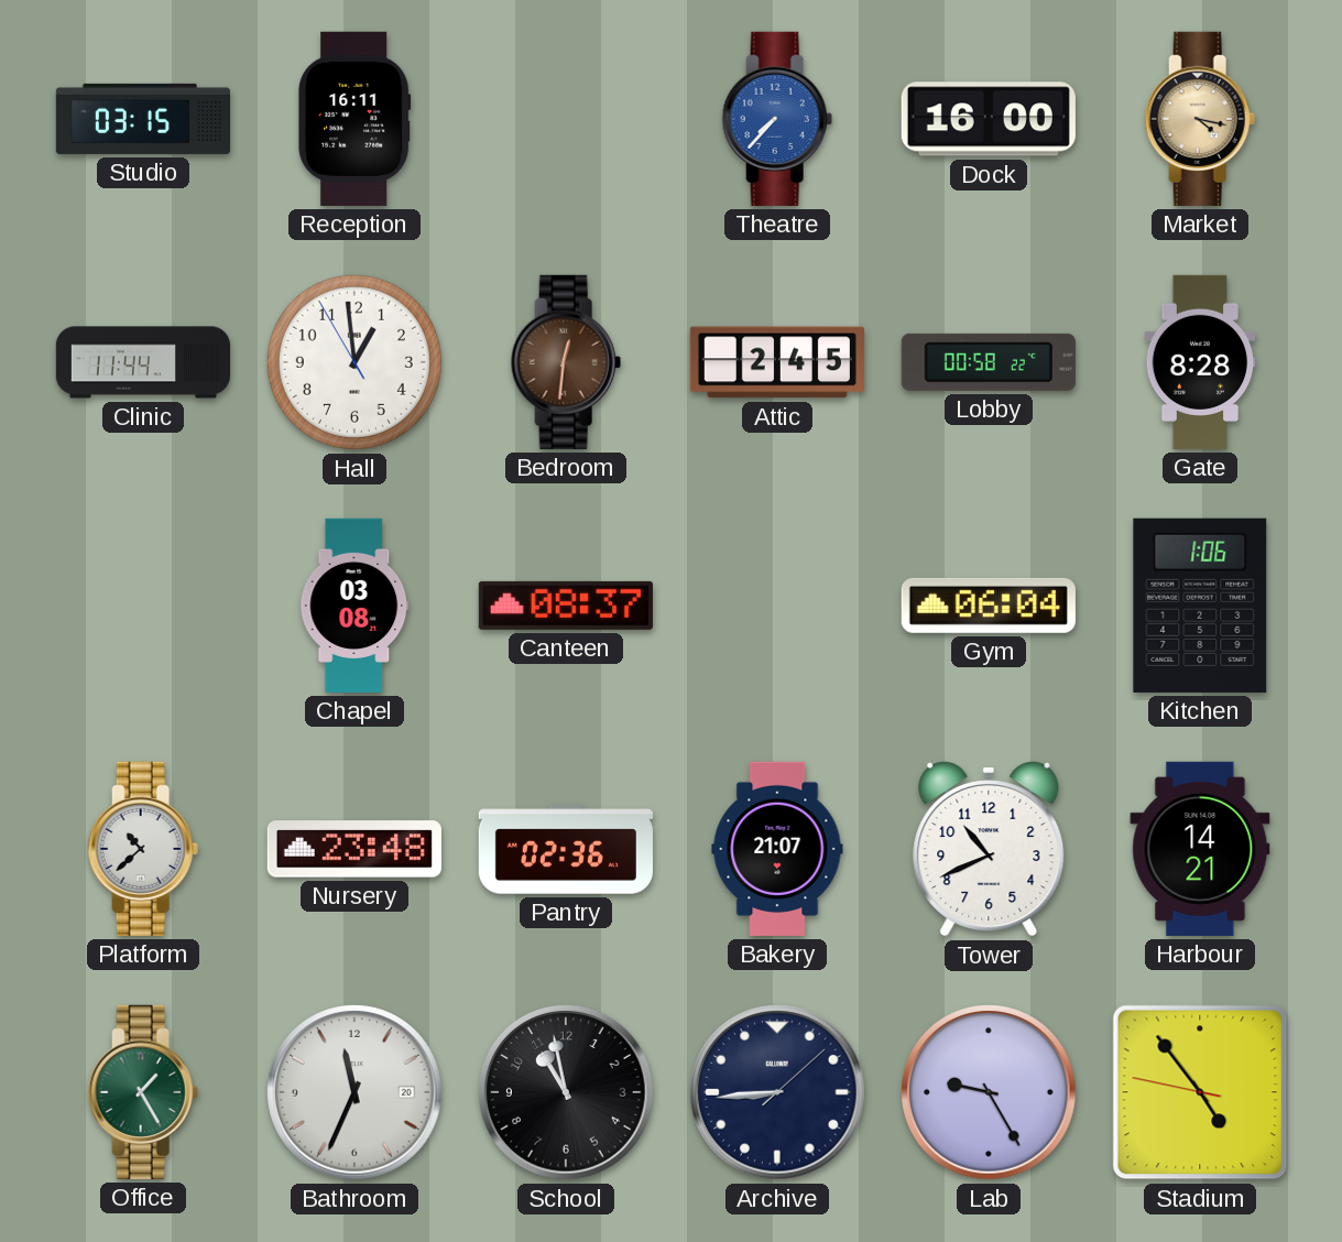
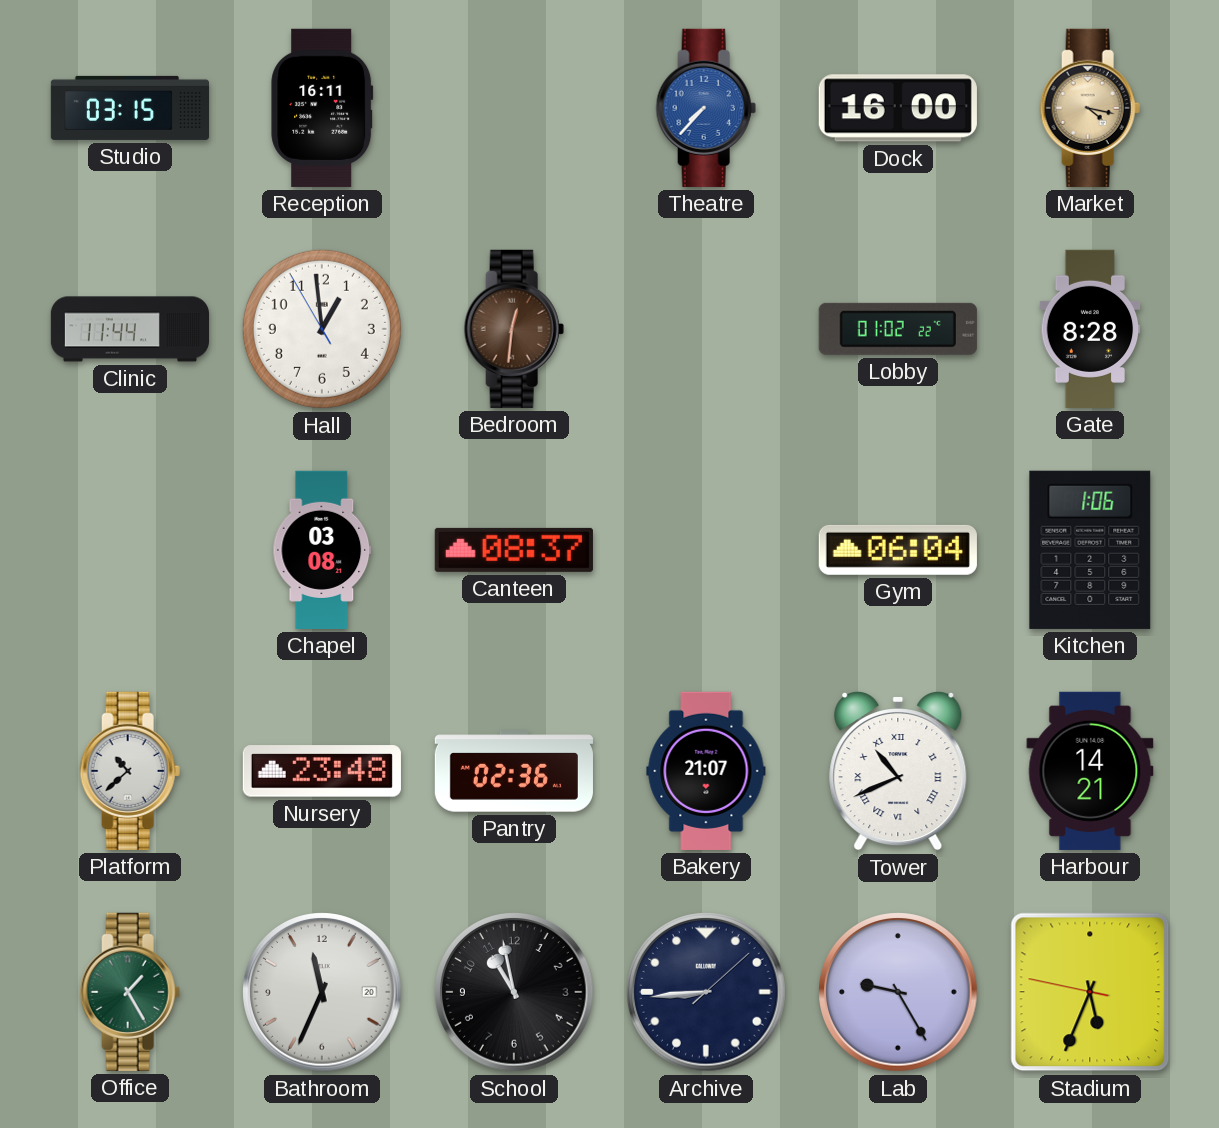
Attic: 2:45 -> none
Lobby: 00:58 -> 01:02
Tower numerals: Arabic -> Roman
Stadium: 4:53 -> 5:33
